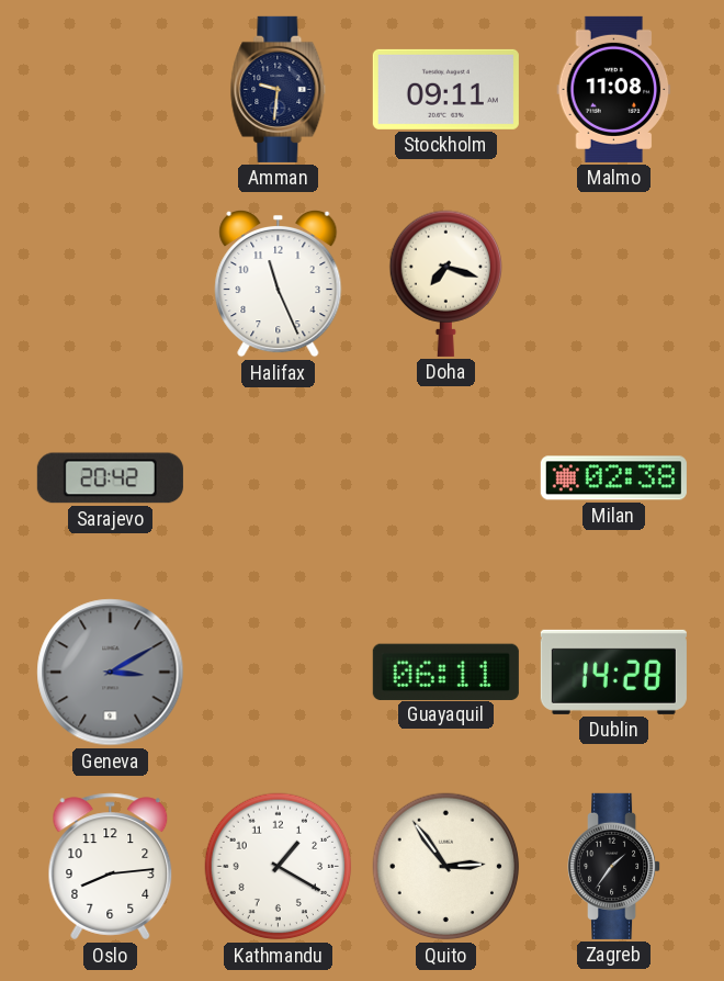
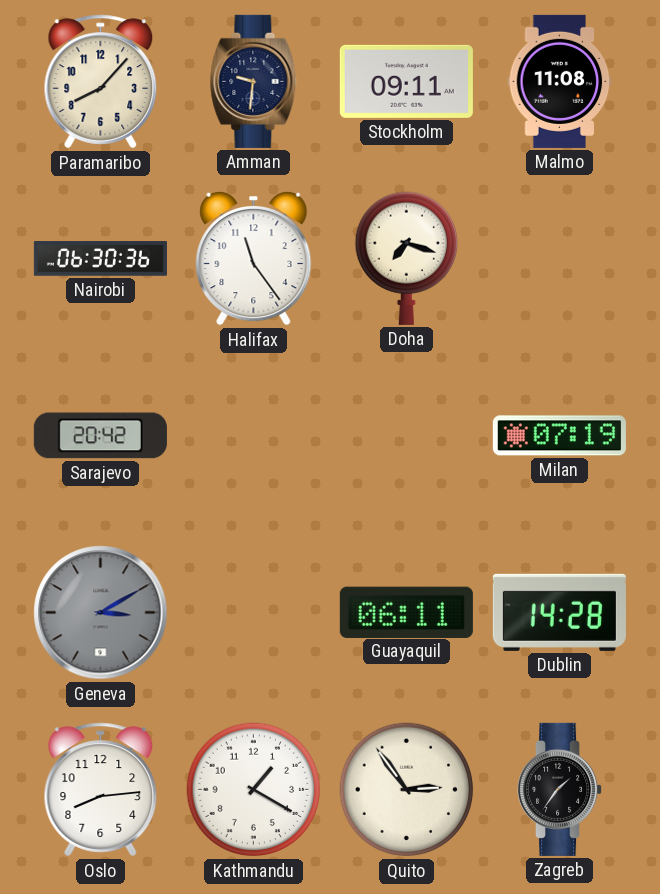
Paramaribo: none -> 8:07
Nairobi: none -> 06:30
Halifax: 11:26 -> 11:24
Milan: 02:38 -> 07:19
